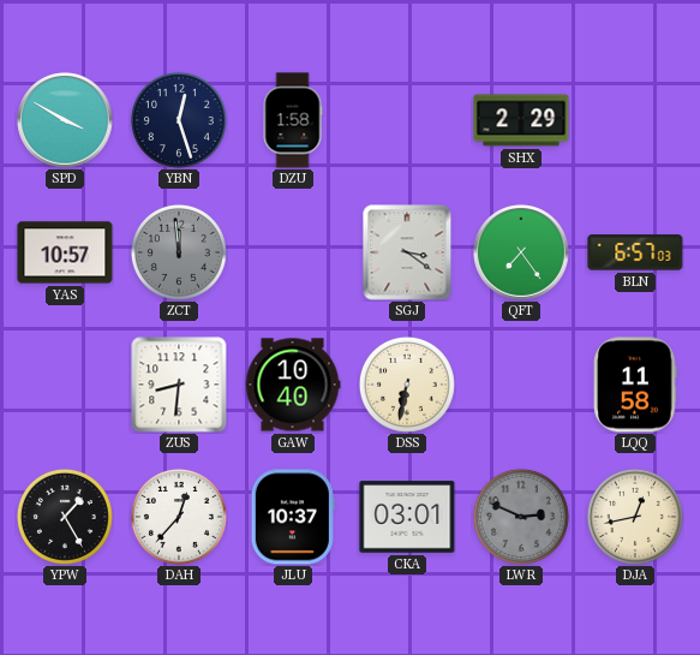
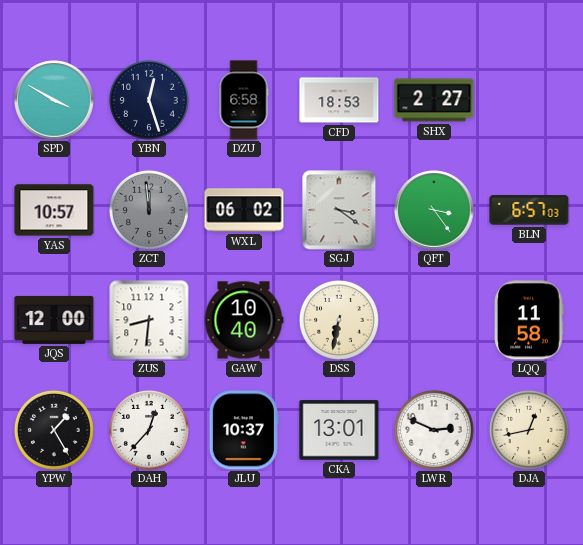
DZU: 1:58 -> 6:58
CFD: none -> 18:53
SHX: 2:29 -> 2:27
WXL: none -> 06:02
QFT: 7:24 -> 3:24
JQS: none -> 12:00
CKA: 03:01 -> 13:01
LWR dial: grey -> white
